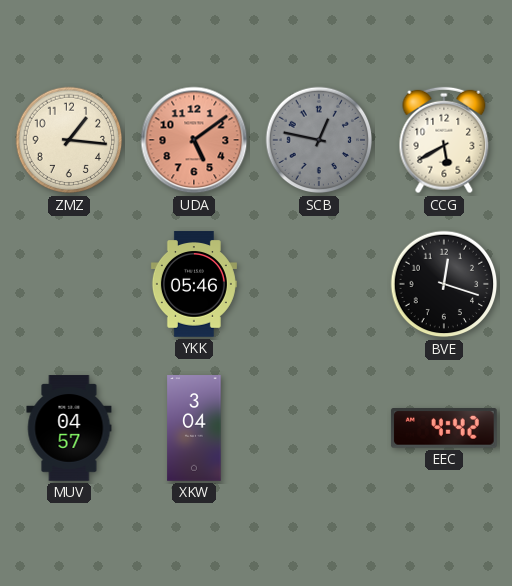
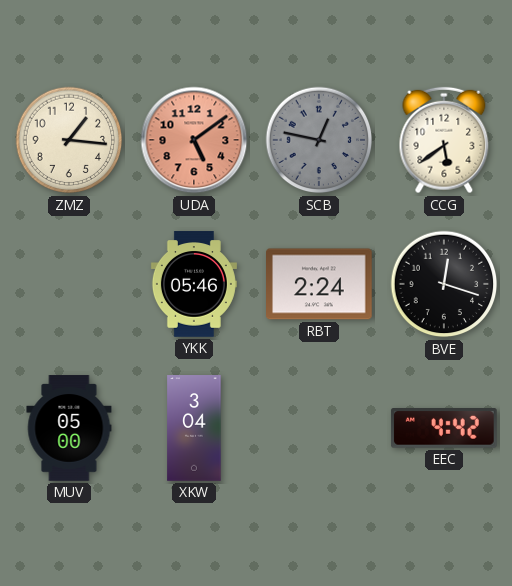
CCG: 5:40 -> 5:39
RBT: none -> 2:24
MUV: 04:57 -> 05:00
